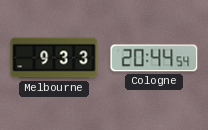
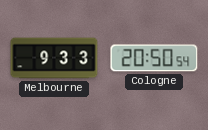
Cologne: 20:44 -> 20:50
